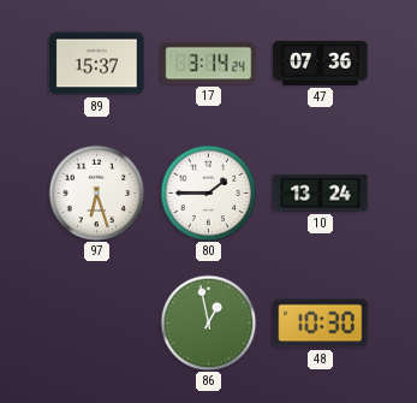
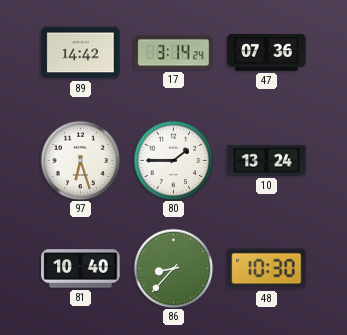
89: 15:37 -> 14:42
81: none -> 10:40
86: 12:58 -> 8:37
